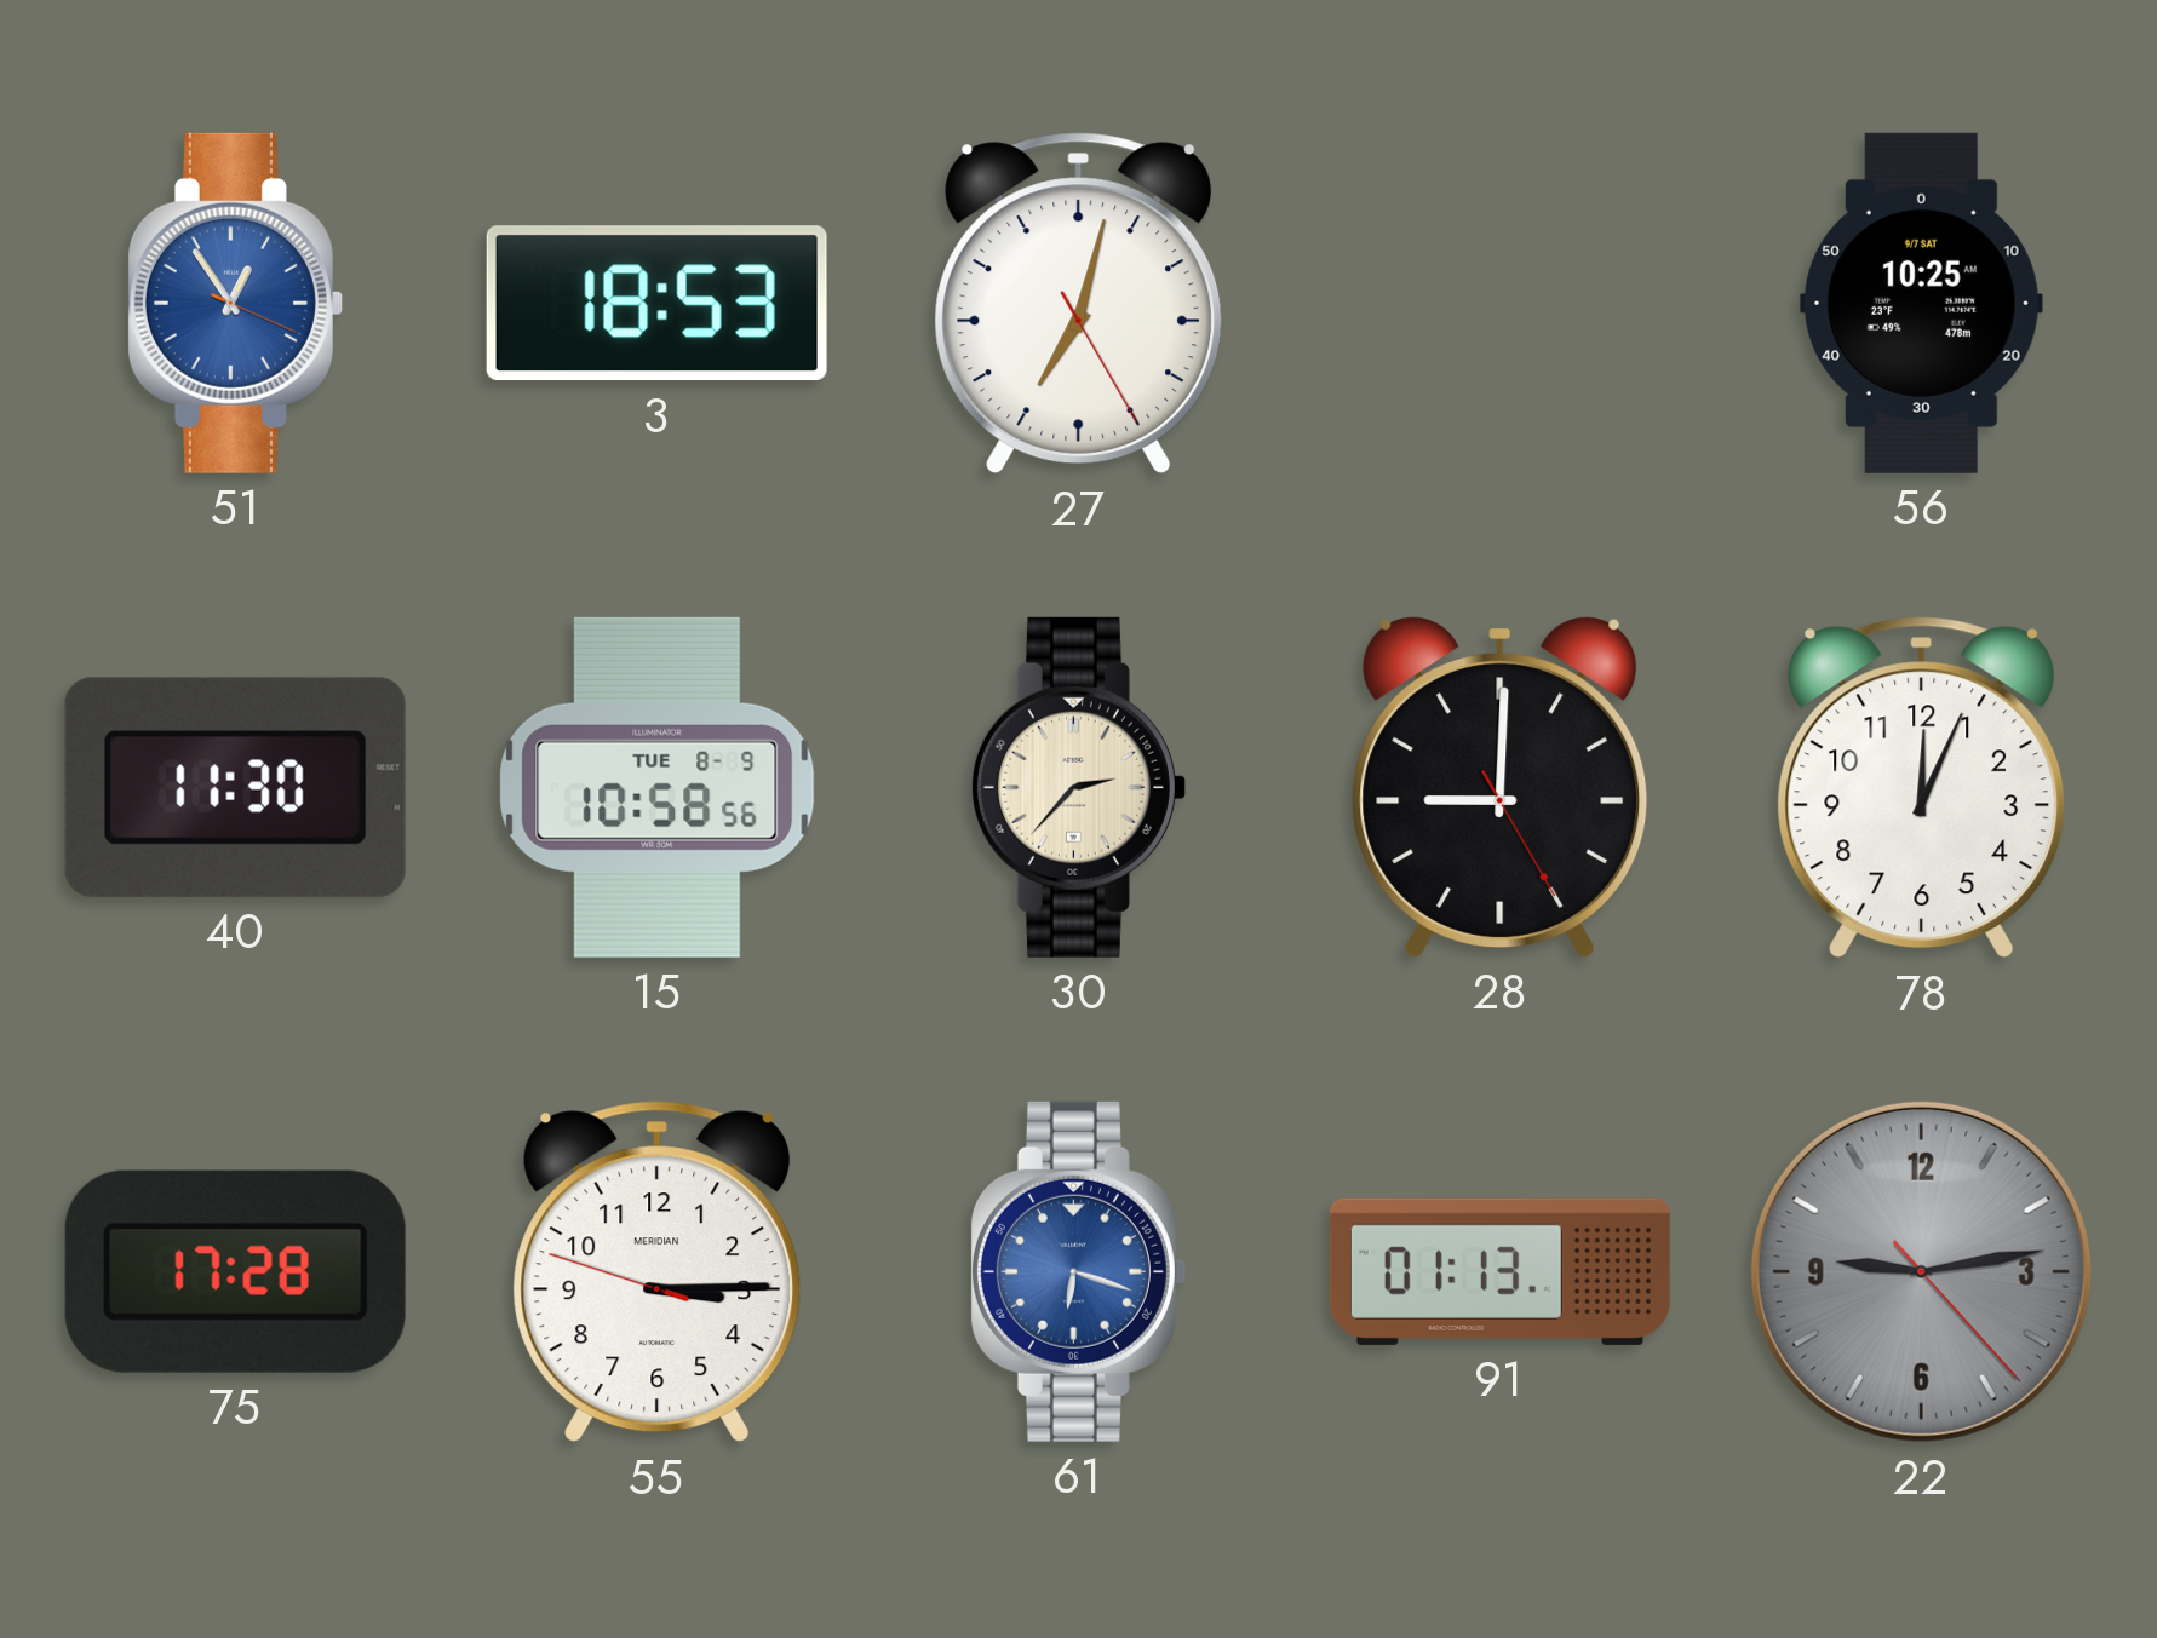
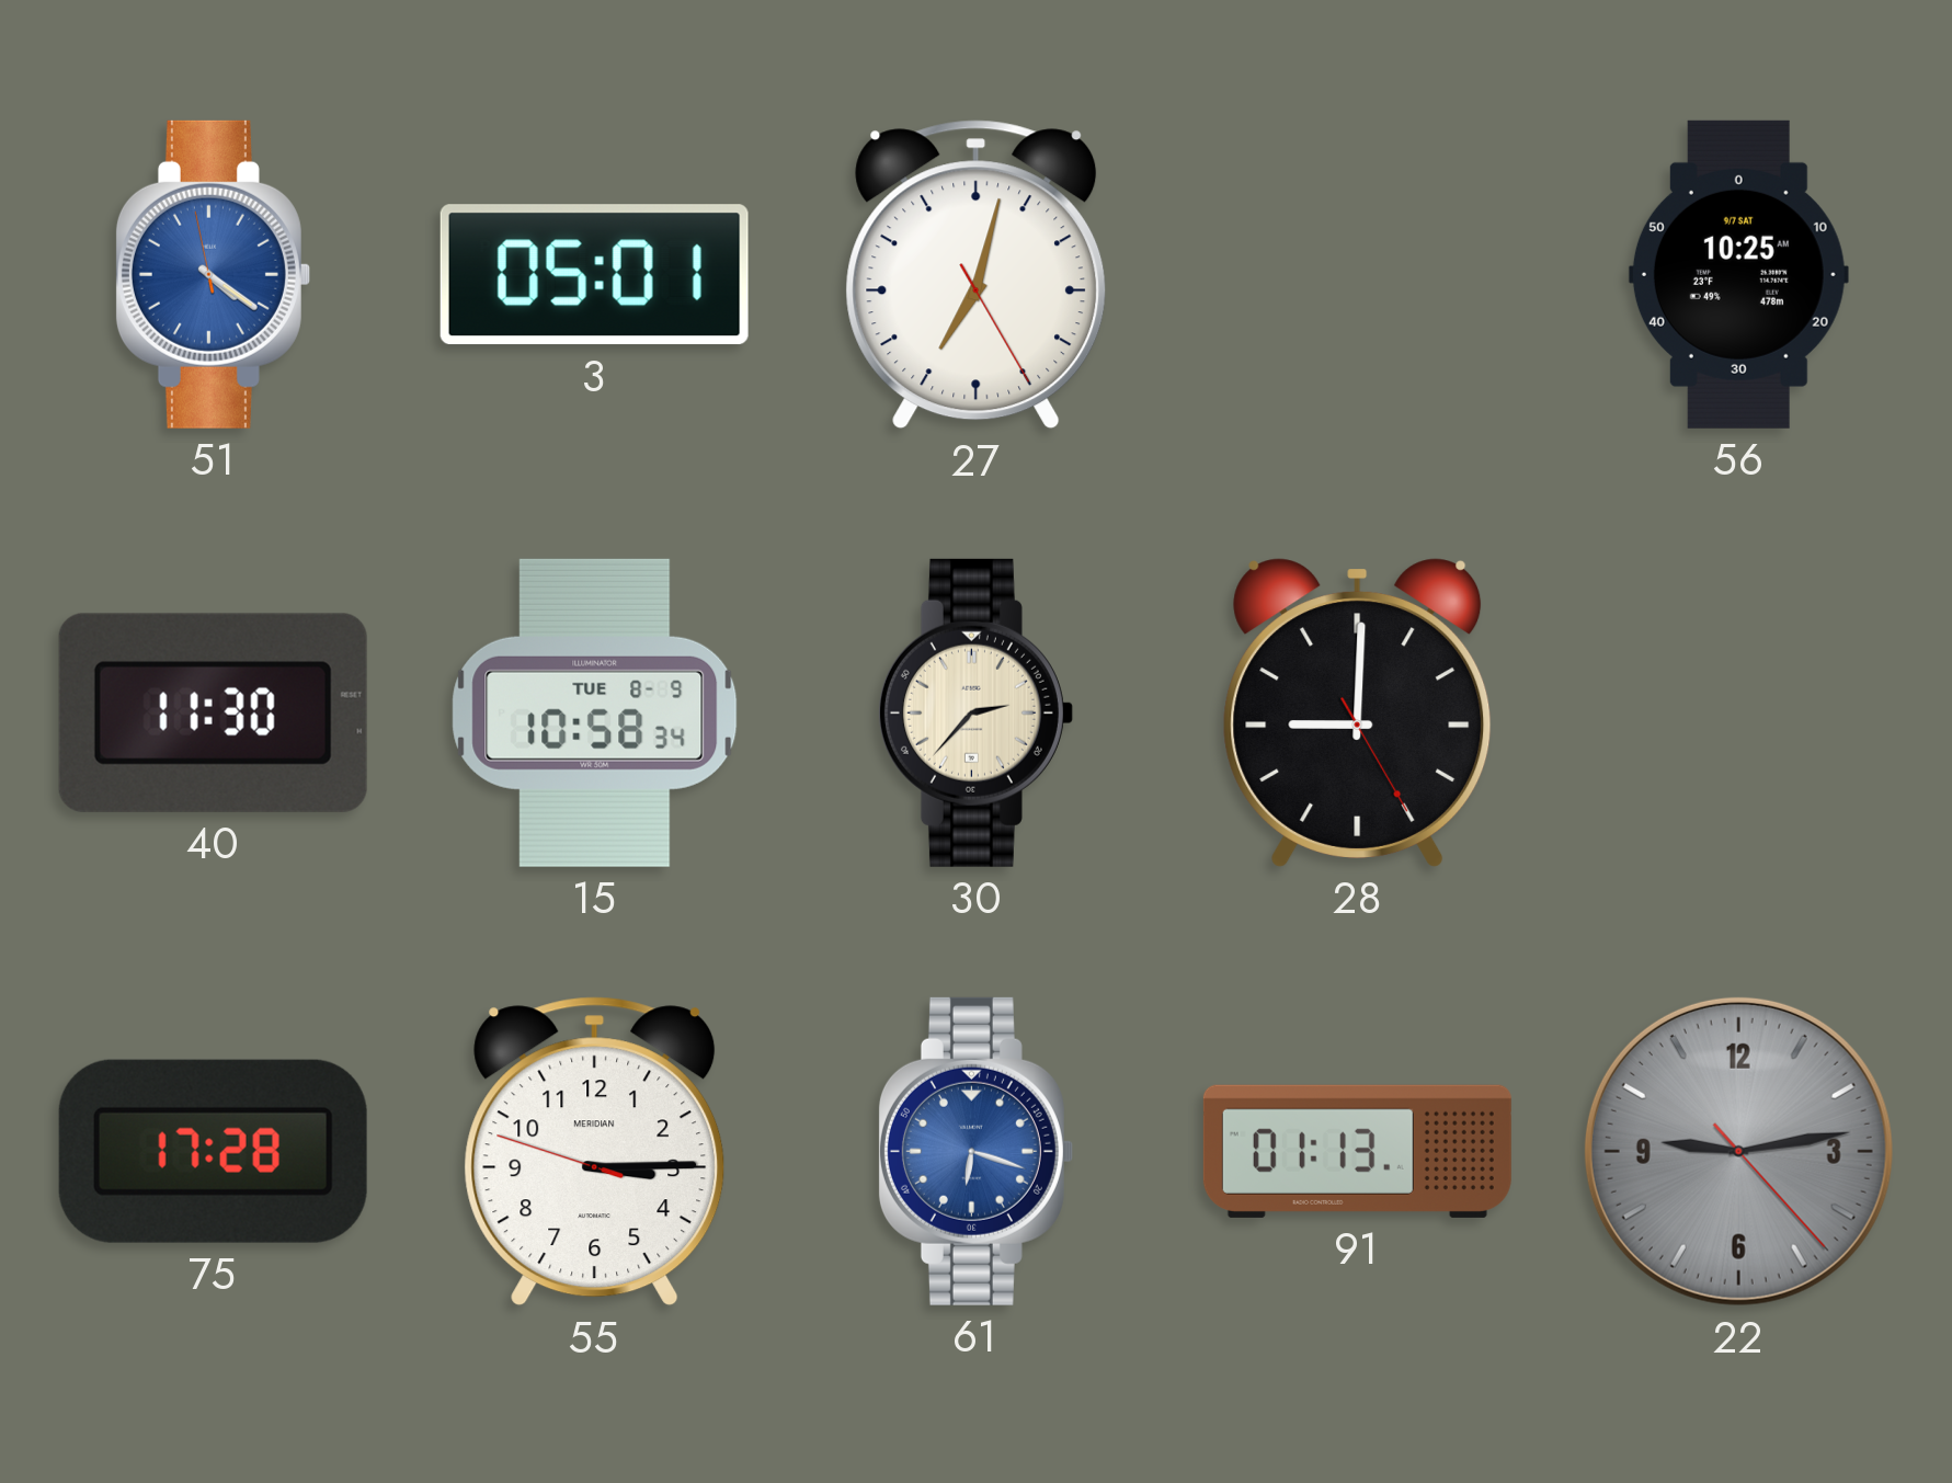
51: 12:54 -> 4:20
3: 18:53 -> 05:01
15: 10:58:56 -> 10:58:34
78: 12:04 -> none
